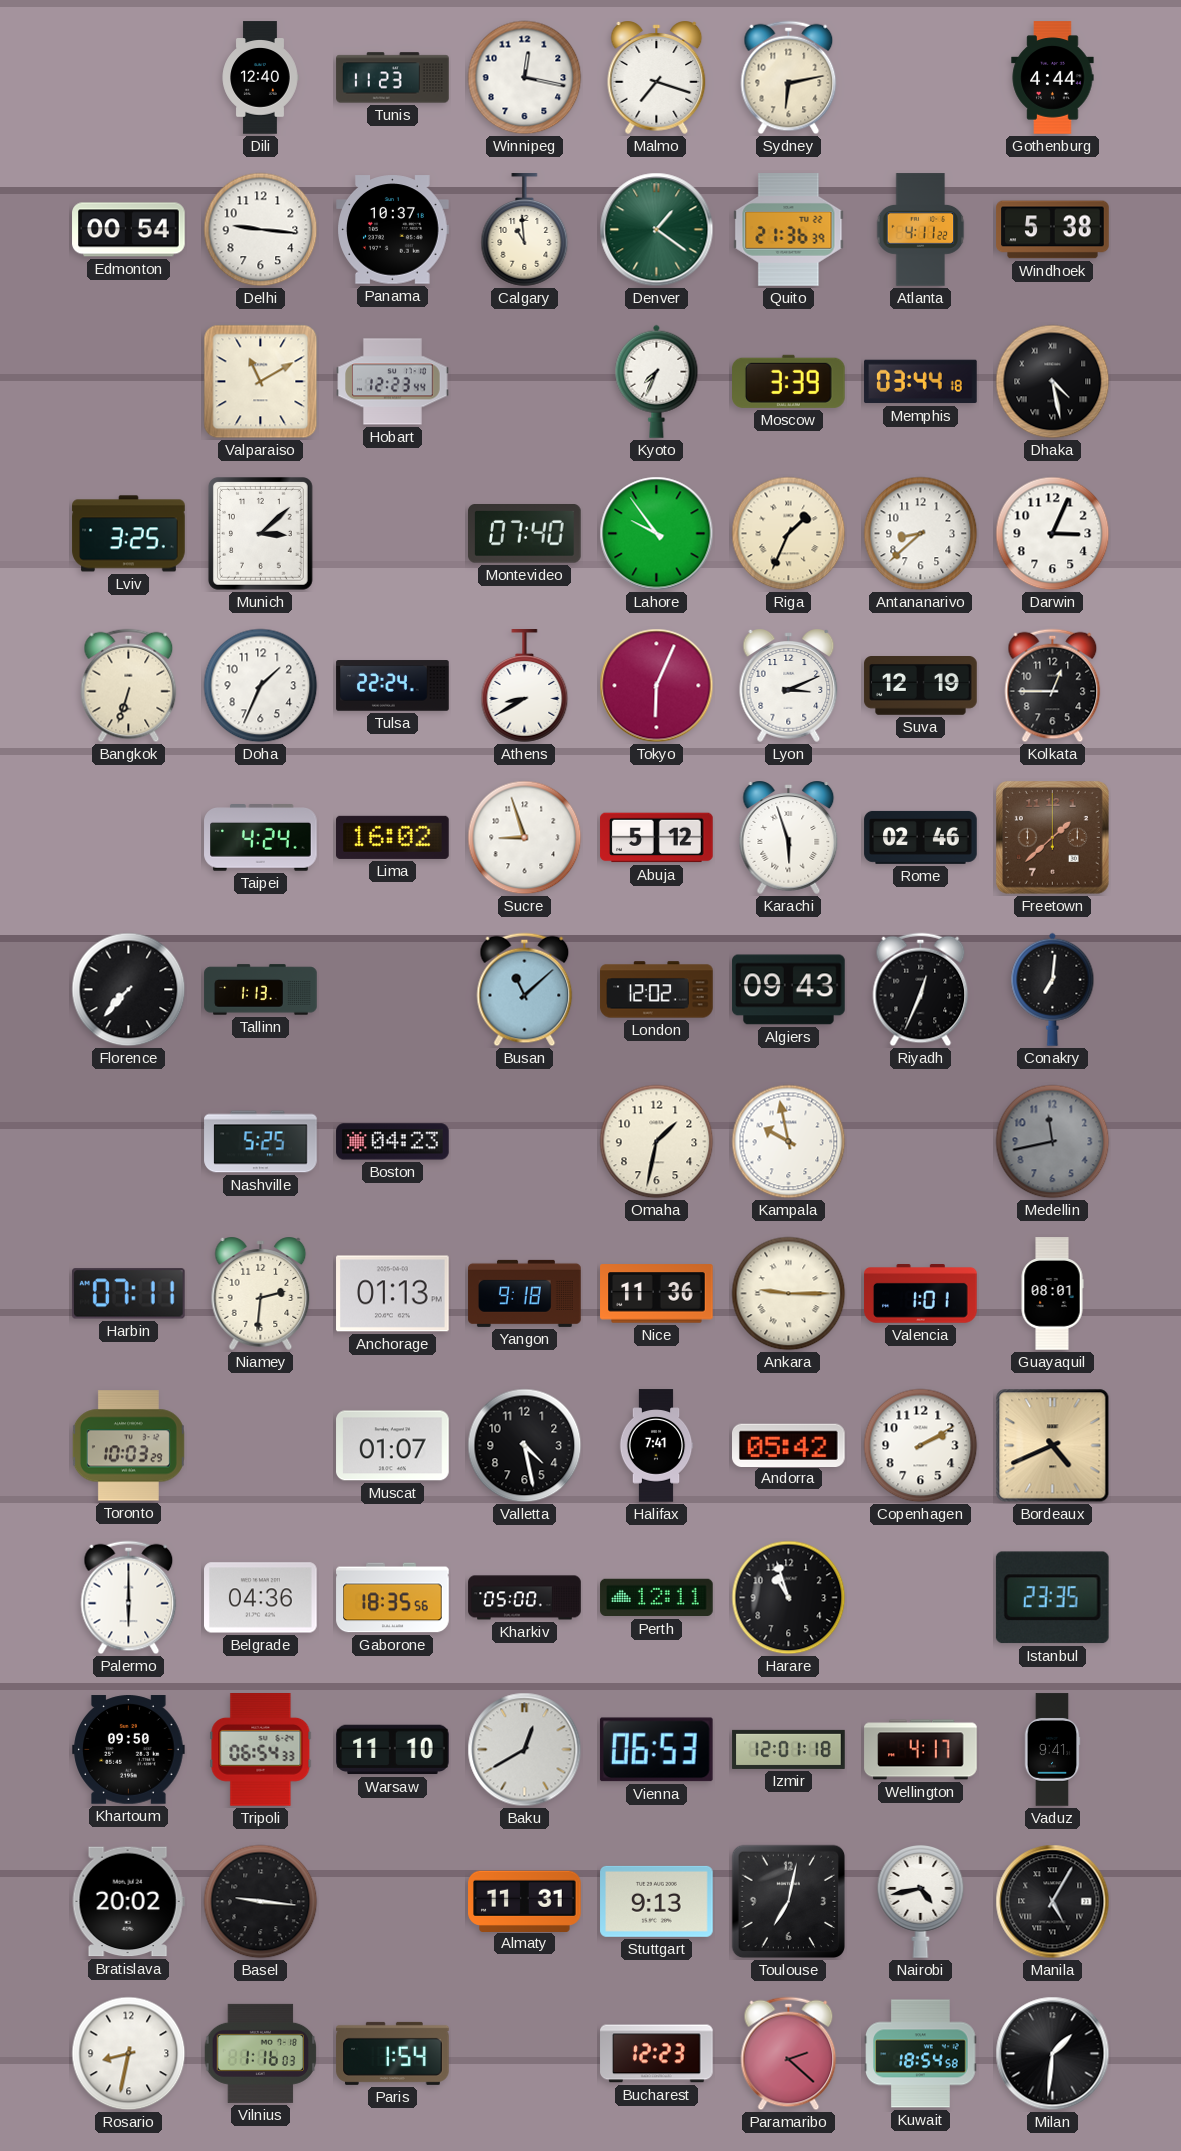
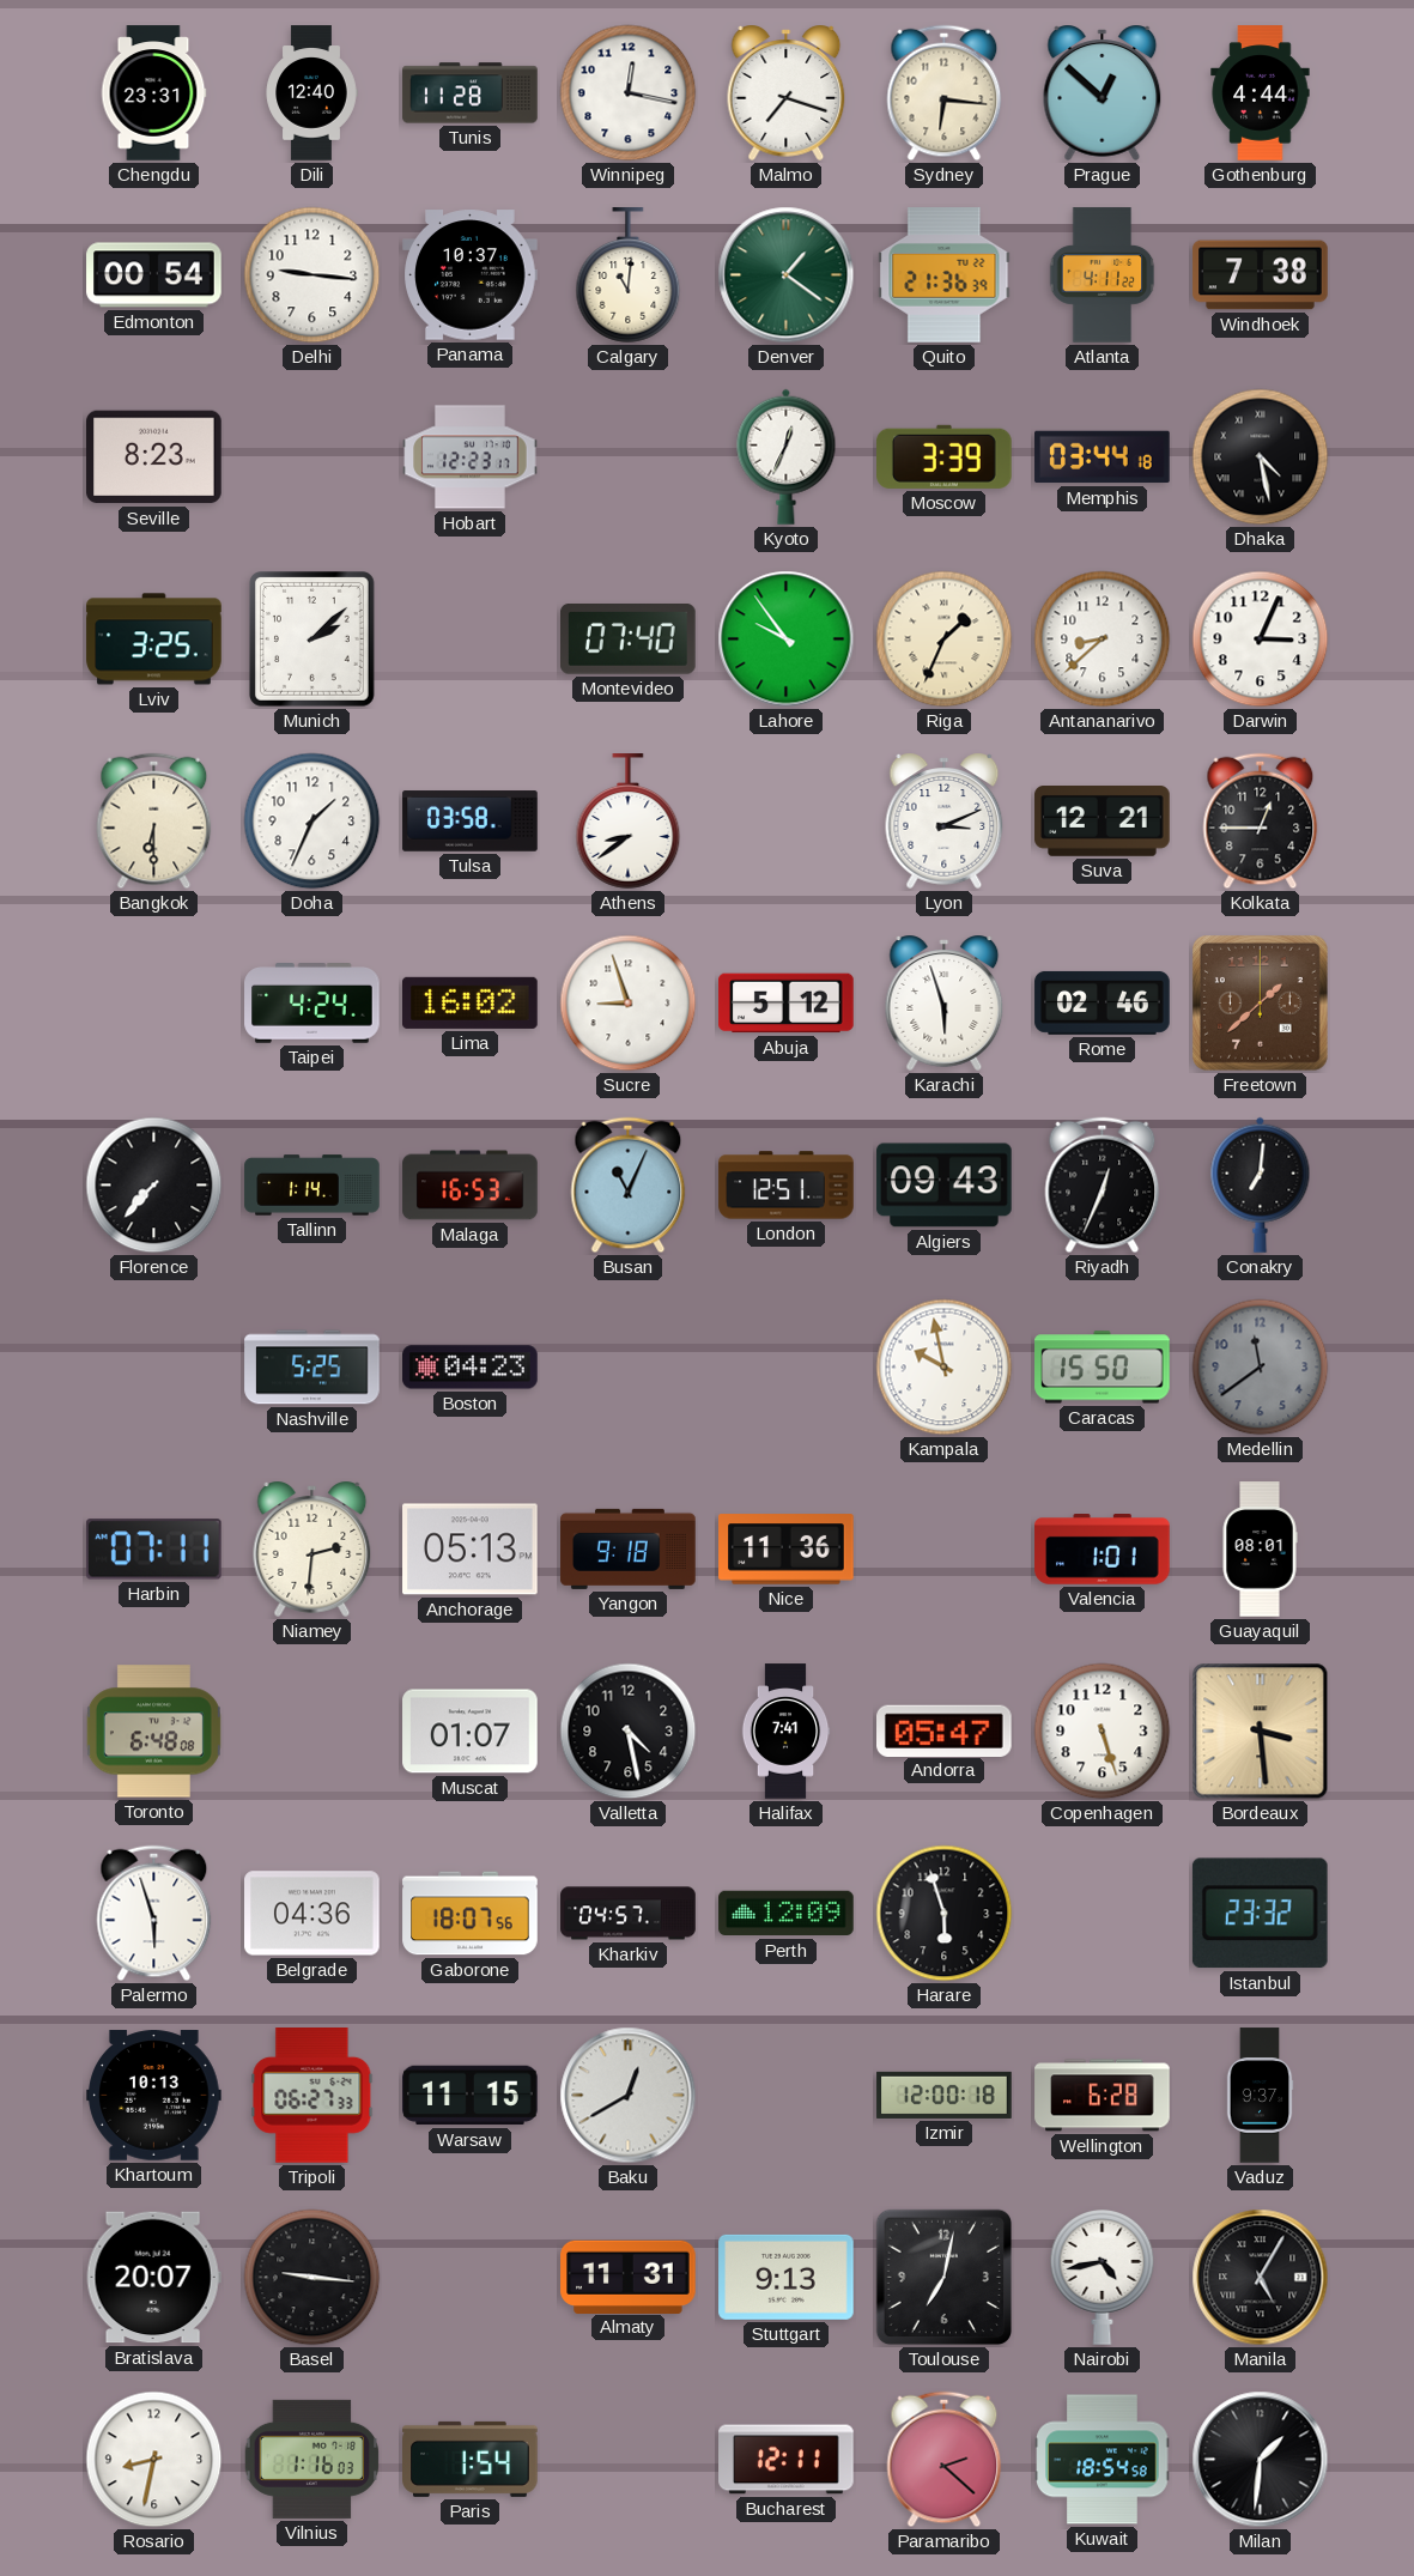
Chengdu: none -> 23:31
Tunis: 11:23 -> 11:28
Sydney: 6:13 -> 6:16
Prague: none -> 12:52
Calgary: 10:59 -> 11:01
Windhoek: 5:38 -> 7:38
Seville: none -> 8:23
Valparaiso: 11:10 -> none
Hobart: 12:23:44 -> 12:23:17
Kyoto: 7:34 -> 12:34
Munich: 3:08 -> 2:08
Bangkok: 6:33 -> 6:30
Tulsa: 22:24 -> 03:58
Athens: 8:40 -> 8:39
Tokyo: 6:04 -> none
Suva: 12:19 -> 12:21
Tallinn: 1:13 -> 1:14
Malaga: none -> 16:53
Busan: 11:08 -> 11:04
London: 12:02 -> 12:51
Omaha: 1:32 -> none
Caracas: none -> 15:50
Medellin: 11:43 -> 11:39
Anchorage: 01:13 -> 05:13
Ankara: 9:15 -> none
Toronto: 10:03 -> 6:48
Andorra: 05:42 -> 05:47
Copenhagen: 2:10 -> 5:27
Bordeaux: 4:41 -> 3:29
Palermo: 6:00 -> 5:57
Gaborone: 18:35 -> 18:07
Kharkiv: 05:00 -> 04:57
Perth: 12:11 -> 12:09
Harare: 10:57 -> 5:57
Istanbul: 23:35 -> 23:32
Khartoum: 09:50 -> 10:13
Tripoli: 06:54 -> 06:27
Warsaw: 11:10 -> 11:15
Vienna: 06:53 -> none
Izmir: 12:01 -> 12:00
Wellington: 4:17 -> 6:28
Vaduz: 9:41 -> 9:37
Bratislava: 20:02 -> 20:07
Bucharest: 12:23 -> 12:11
